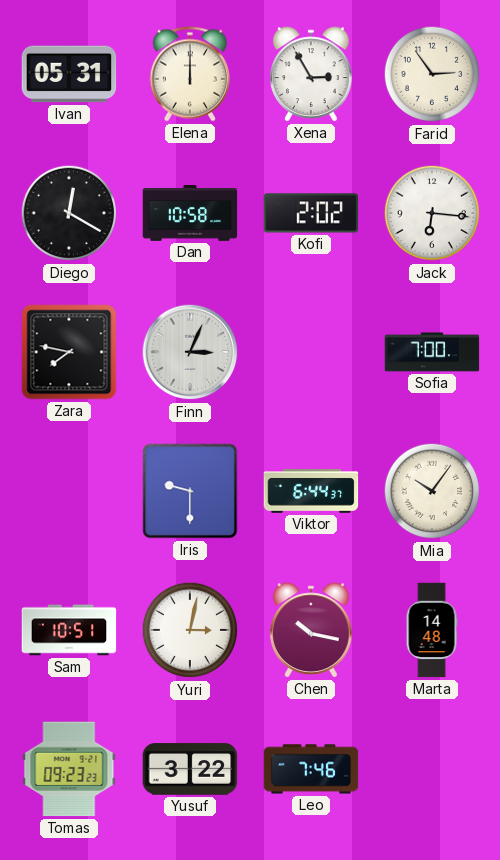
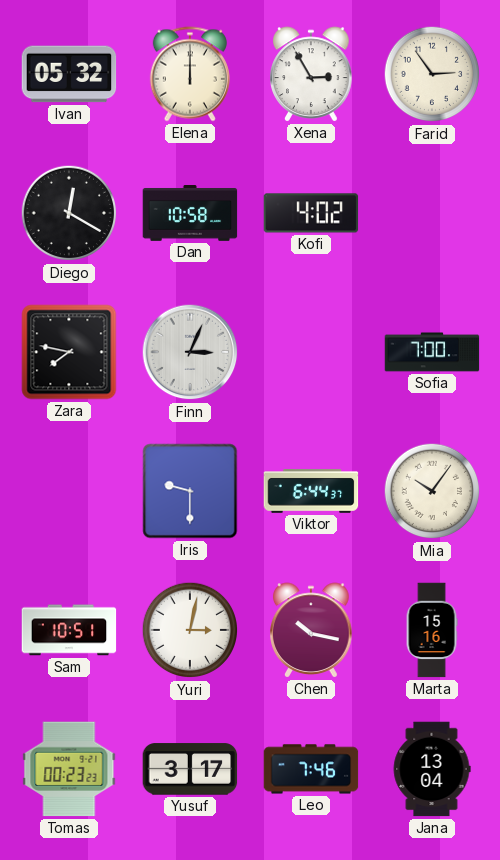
Ivan: 05:31 -> 05:32
Kofi: 2:02 -> 4:02
Jack: 6:16 -> none
Marta: 14:48 -> 15:16
Tomas: 09:23 -> 00:23
Yusuf: 3:22 -> 3:17
Jana: none -> 13:04
